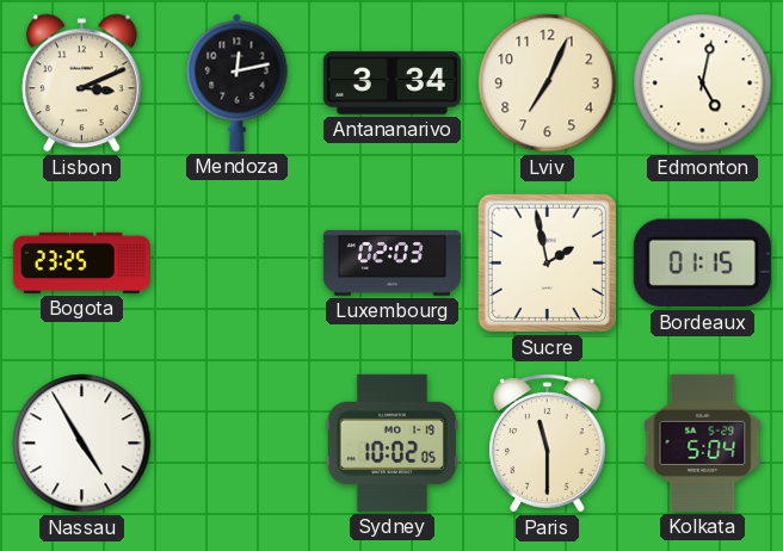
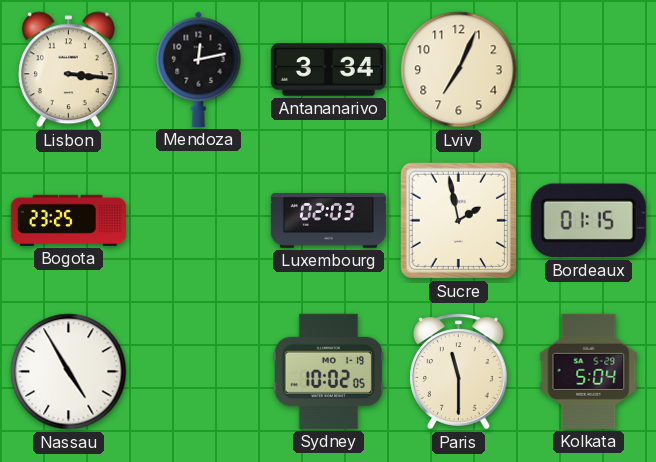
Lisbon: 3:11 -> 3:16
Edmonton: 5:02 -> none
